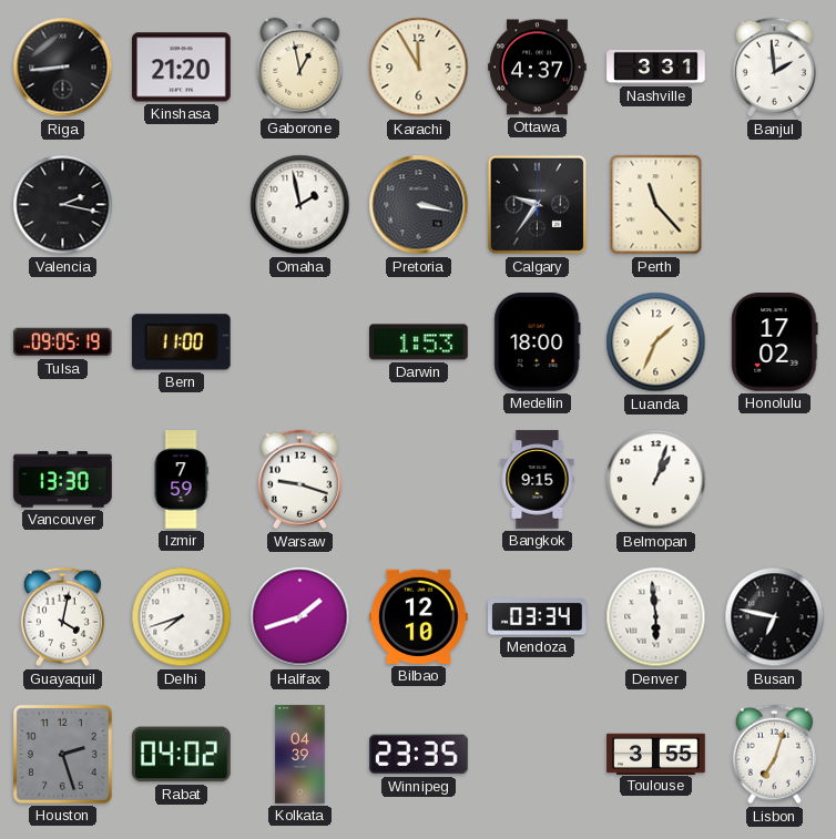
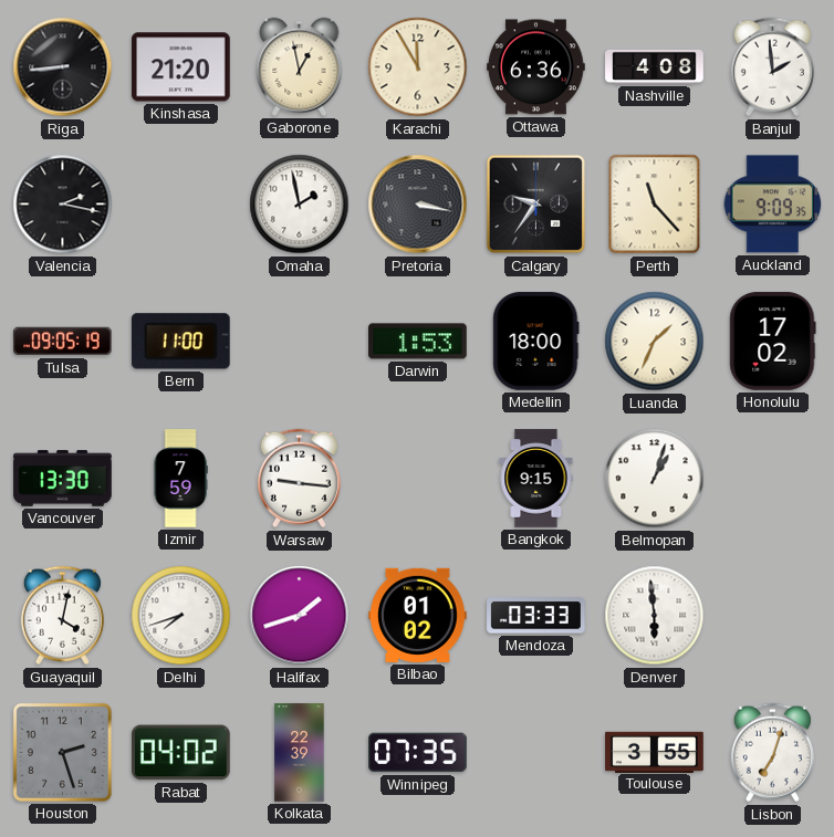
Ottawa: 4:37 -> 6:36
Nashville: 3:31 -> 4:08
Auckland: none -> 9:09
Warsaw: 9:18 -> 9:16
Bilbao: 12:10 -> 01:02
Mendoza: 03:34 -> 03:33
Busan: 6:47 -> none
Kolkata: 04:39 -> 22:39
Winnipeg: 23:35 -> 07:35
